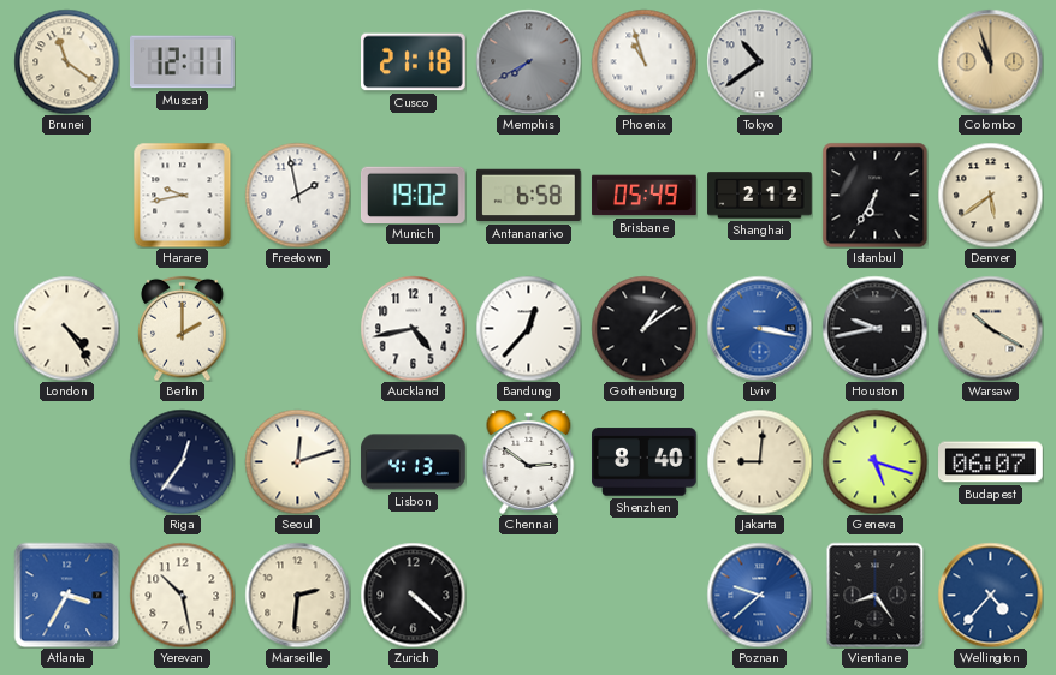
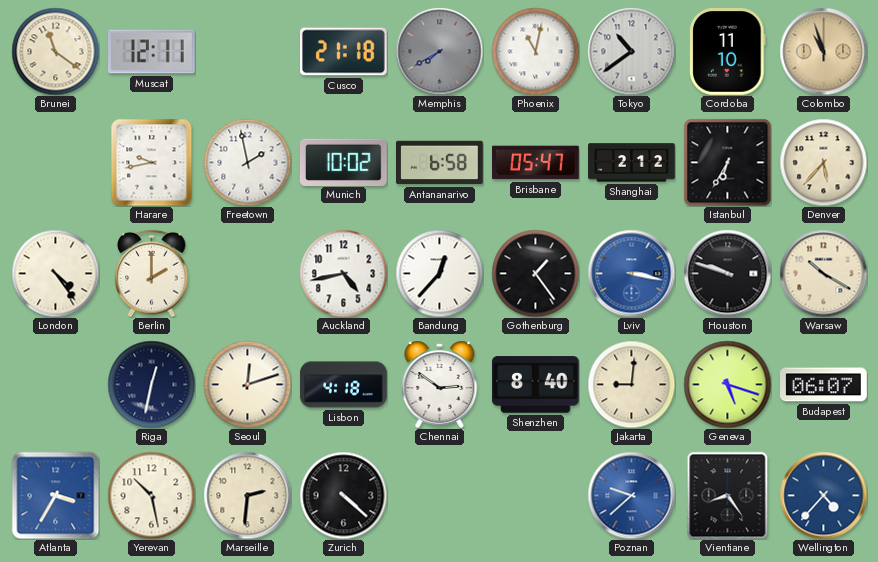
Phoenix: 10:57 -> 11:02
Cordoba: none -> 11:10
Munich: 19:02 -> 10:02
Brisbane: 05:49 -> 05:47
Denver: 5:39 -> 5:37
Gothenburg: 1:09 -> 1:24
Houston: 9:43 -> 9:48
Riga: 12:36 -> 12:32
Lisbon: 4:13 -> 4:18
